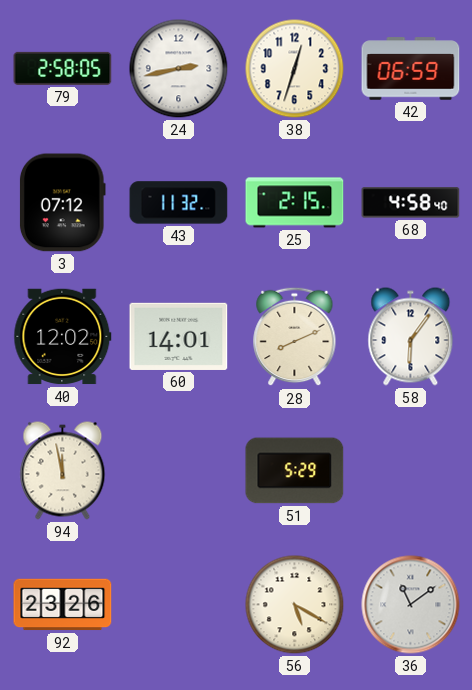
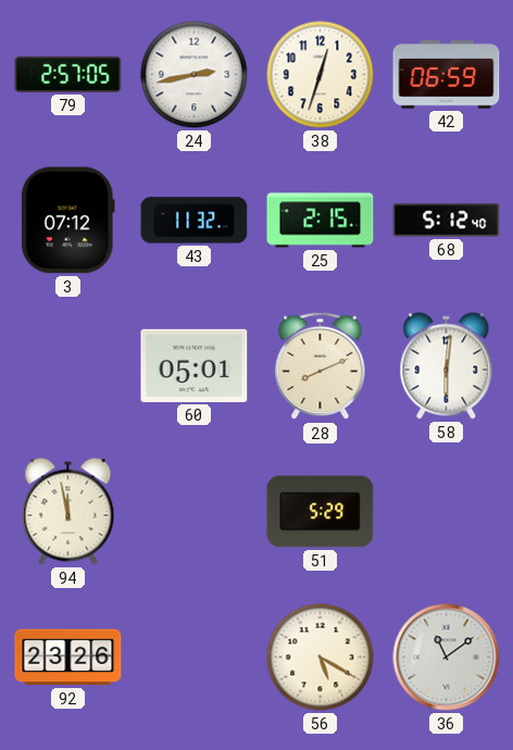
79: 2:58 -> 2:57
68: 4:58 -> 5:12
40: 12:02 -> none
60: 14:01 -> 05:01
58: 6:06 -> 6:01
